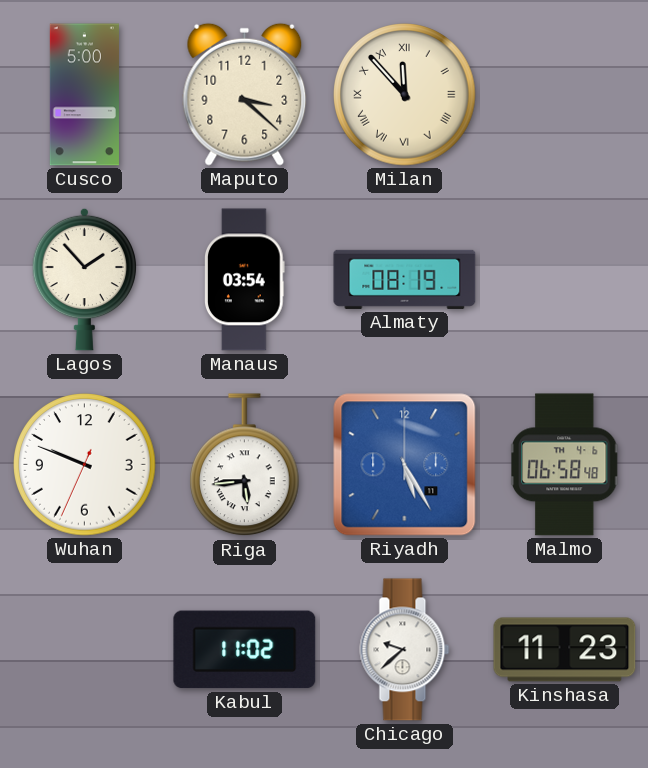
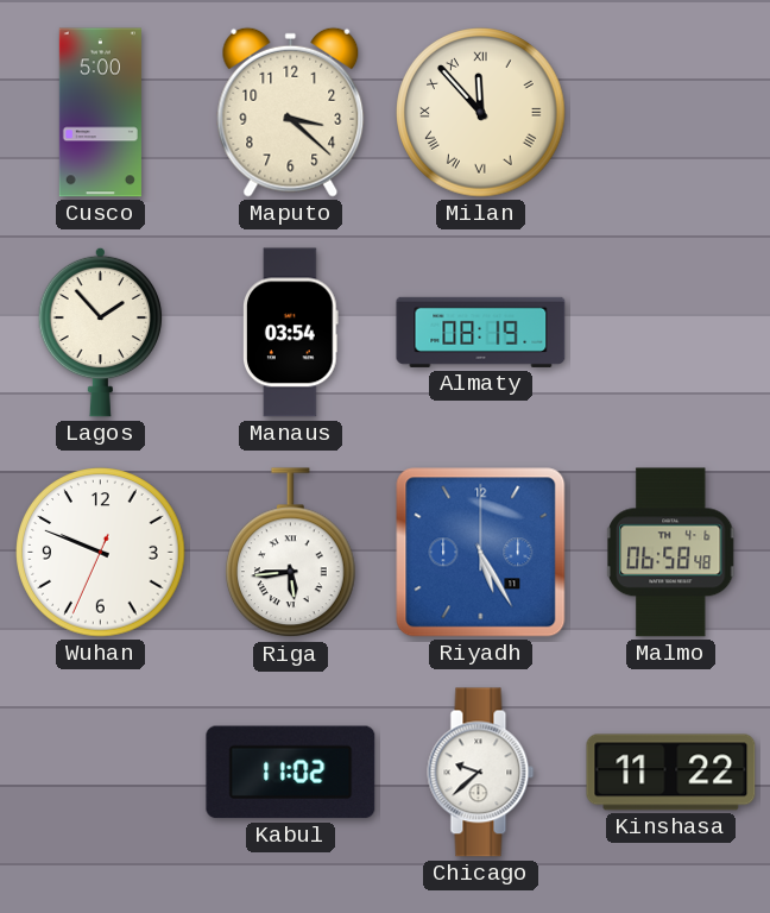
Kinshasa: 11:23 -> 11:22
